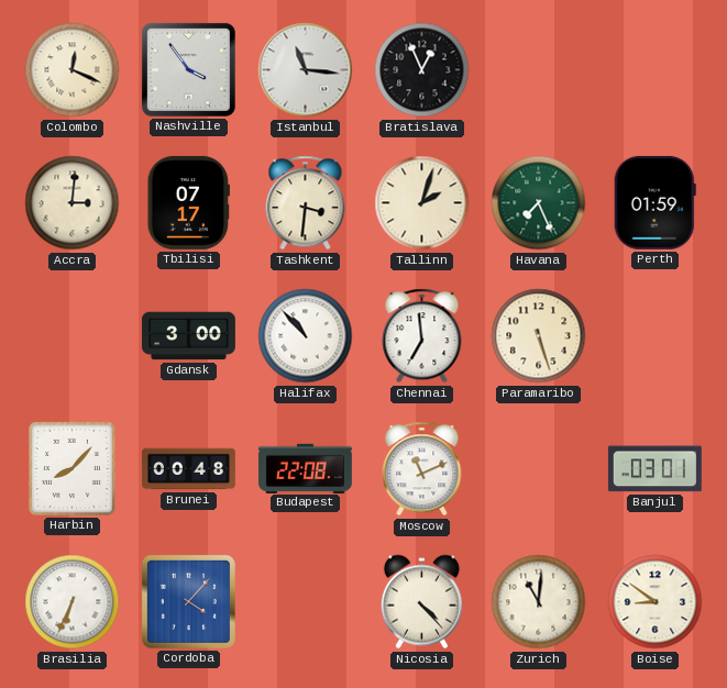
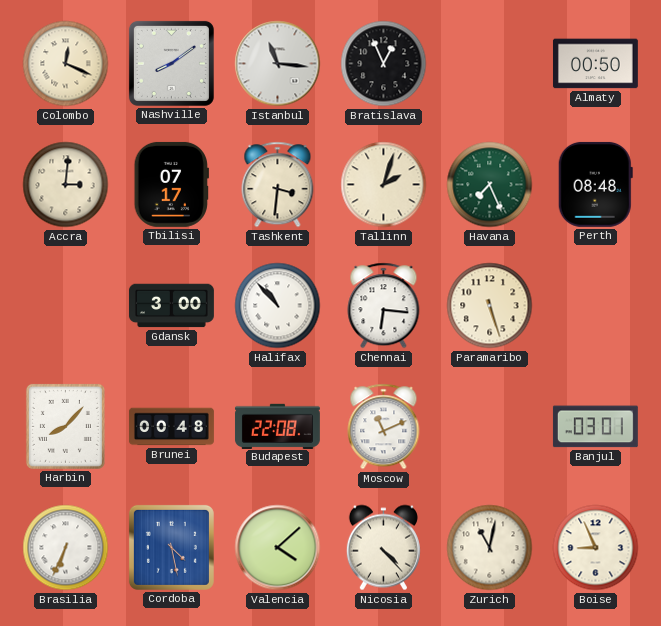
Nashville: 3:54 -> 8:09
Almaty: none -> 00:50
Perth: 01:59 -> 08:48
Chennai: 6:59 -> 6:16
Cordoba: 4:07 -> 4:28
Valencia: none -> 4:08
Zurich: 11:01 -> 11:02
Boise: 8:51 -> 8:56
